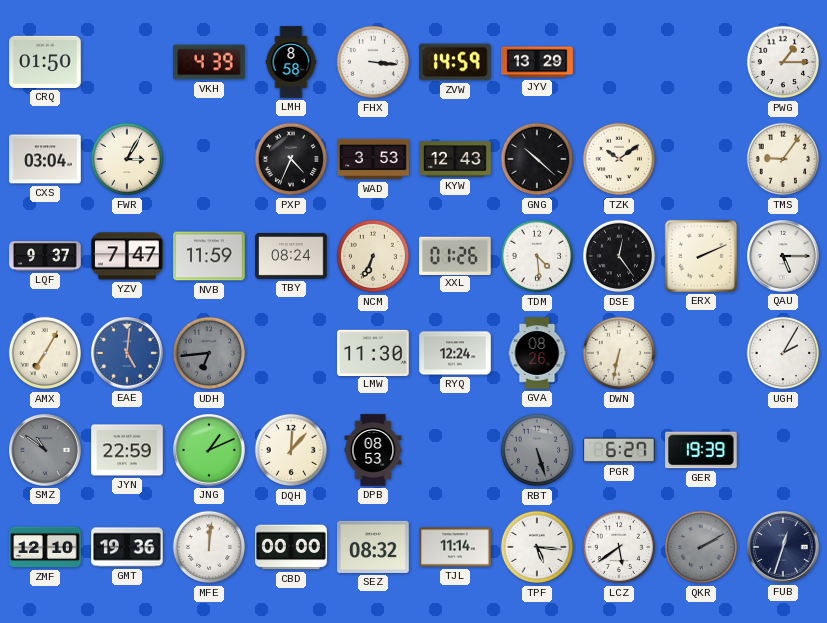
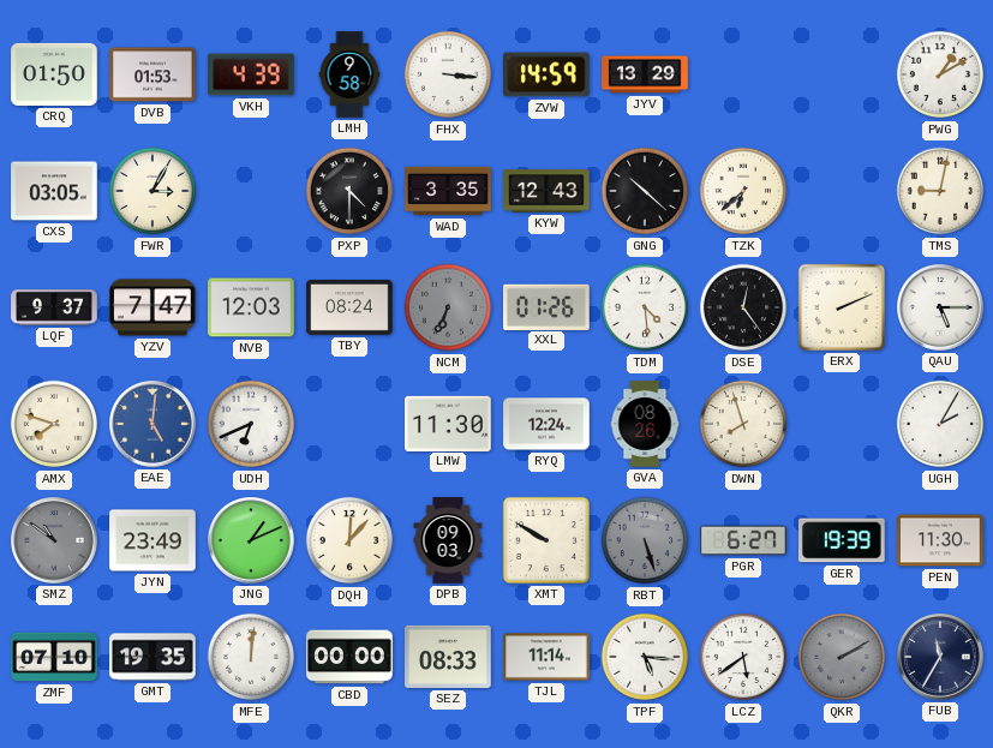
DVB: none -> 01:53
LMH: 8:58 -> 9:58
PWG: 1:15 -> 1:10
CXS: 03:04 -> 03:05
PXP: 4:34 -> 4:30
WAD: 3:53 -> 3:35
TZK: 10:09 -> 6:38
TMS: 9:06 -> 9:02
NVB: 11:59 -> 12:03
NCM dial: cream -> grey
AMX: 7:05 -> 7:48
UDH: 6:44 -> 6:41
UDH dial: grey -> white
DWN: 6:32 -> 7:57
JYN: 22:59 -> 23:49
DPB: 08:53 -> 09:03
XMT: none -> 9:50
PEN: none -> 11:30
ZMF: 12:10 -> 07:10
GMT: 19:36 -> 19:35
SEZ: 08:32 -> 08:33
FUB: 12:33 -> 11:35
